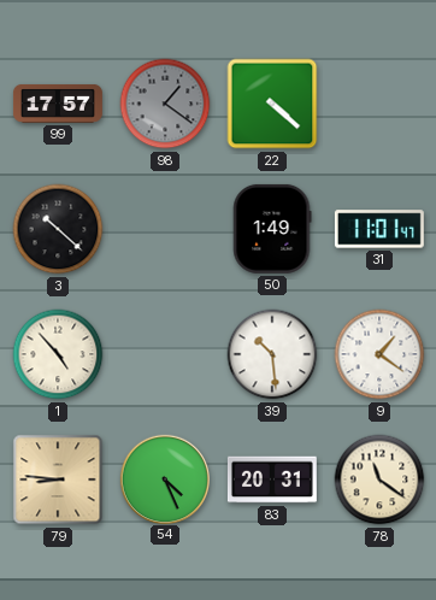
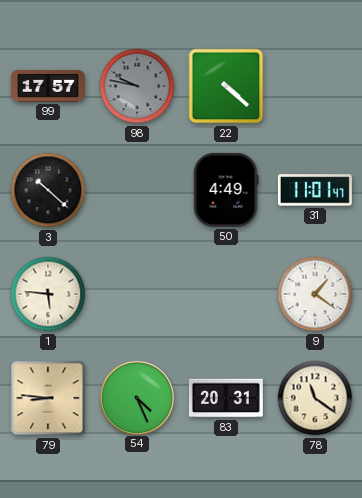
98: 1:21 -> 9:47
50: 1:49 -> 4:49
1: 4:53 -> 5:46
39: 10:29 -> none
